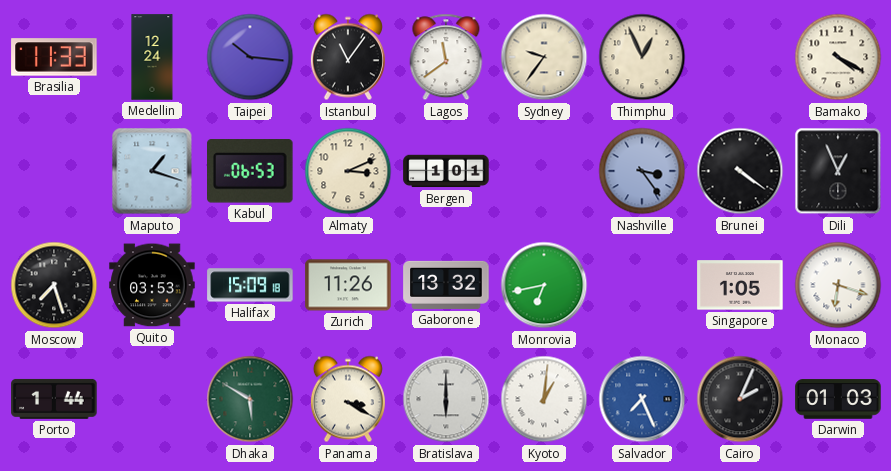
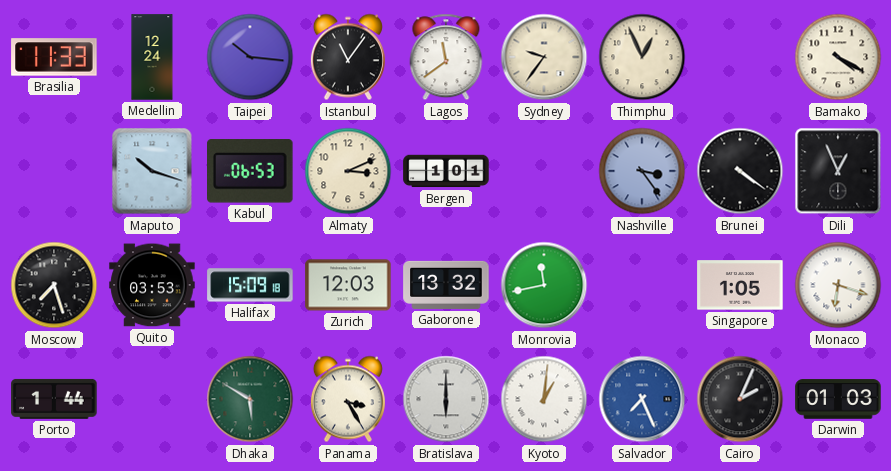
Maputo: 1:18 -> 10:18
Zurich: 11:26 -> 12:03
Monrovia: 6:43 -> 11:43
Panama: 3:20 -> 3:25
